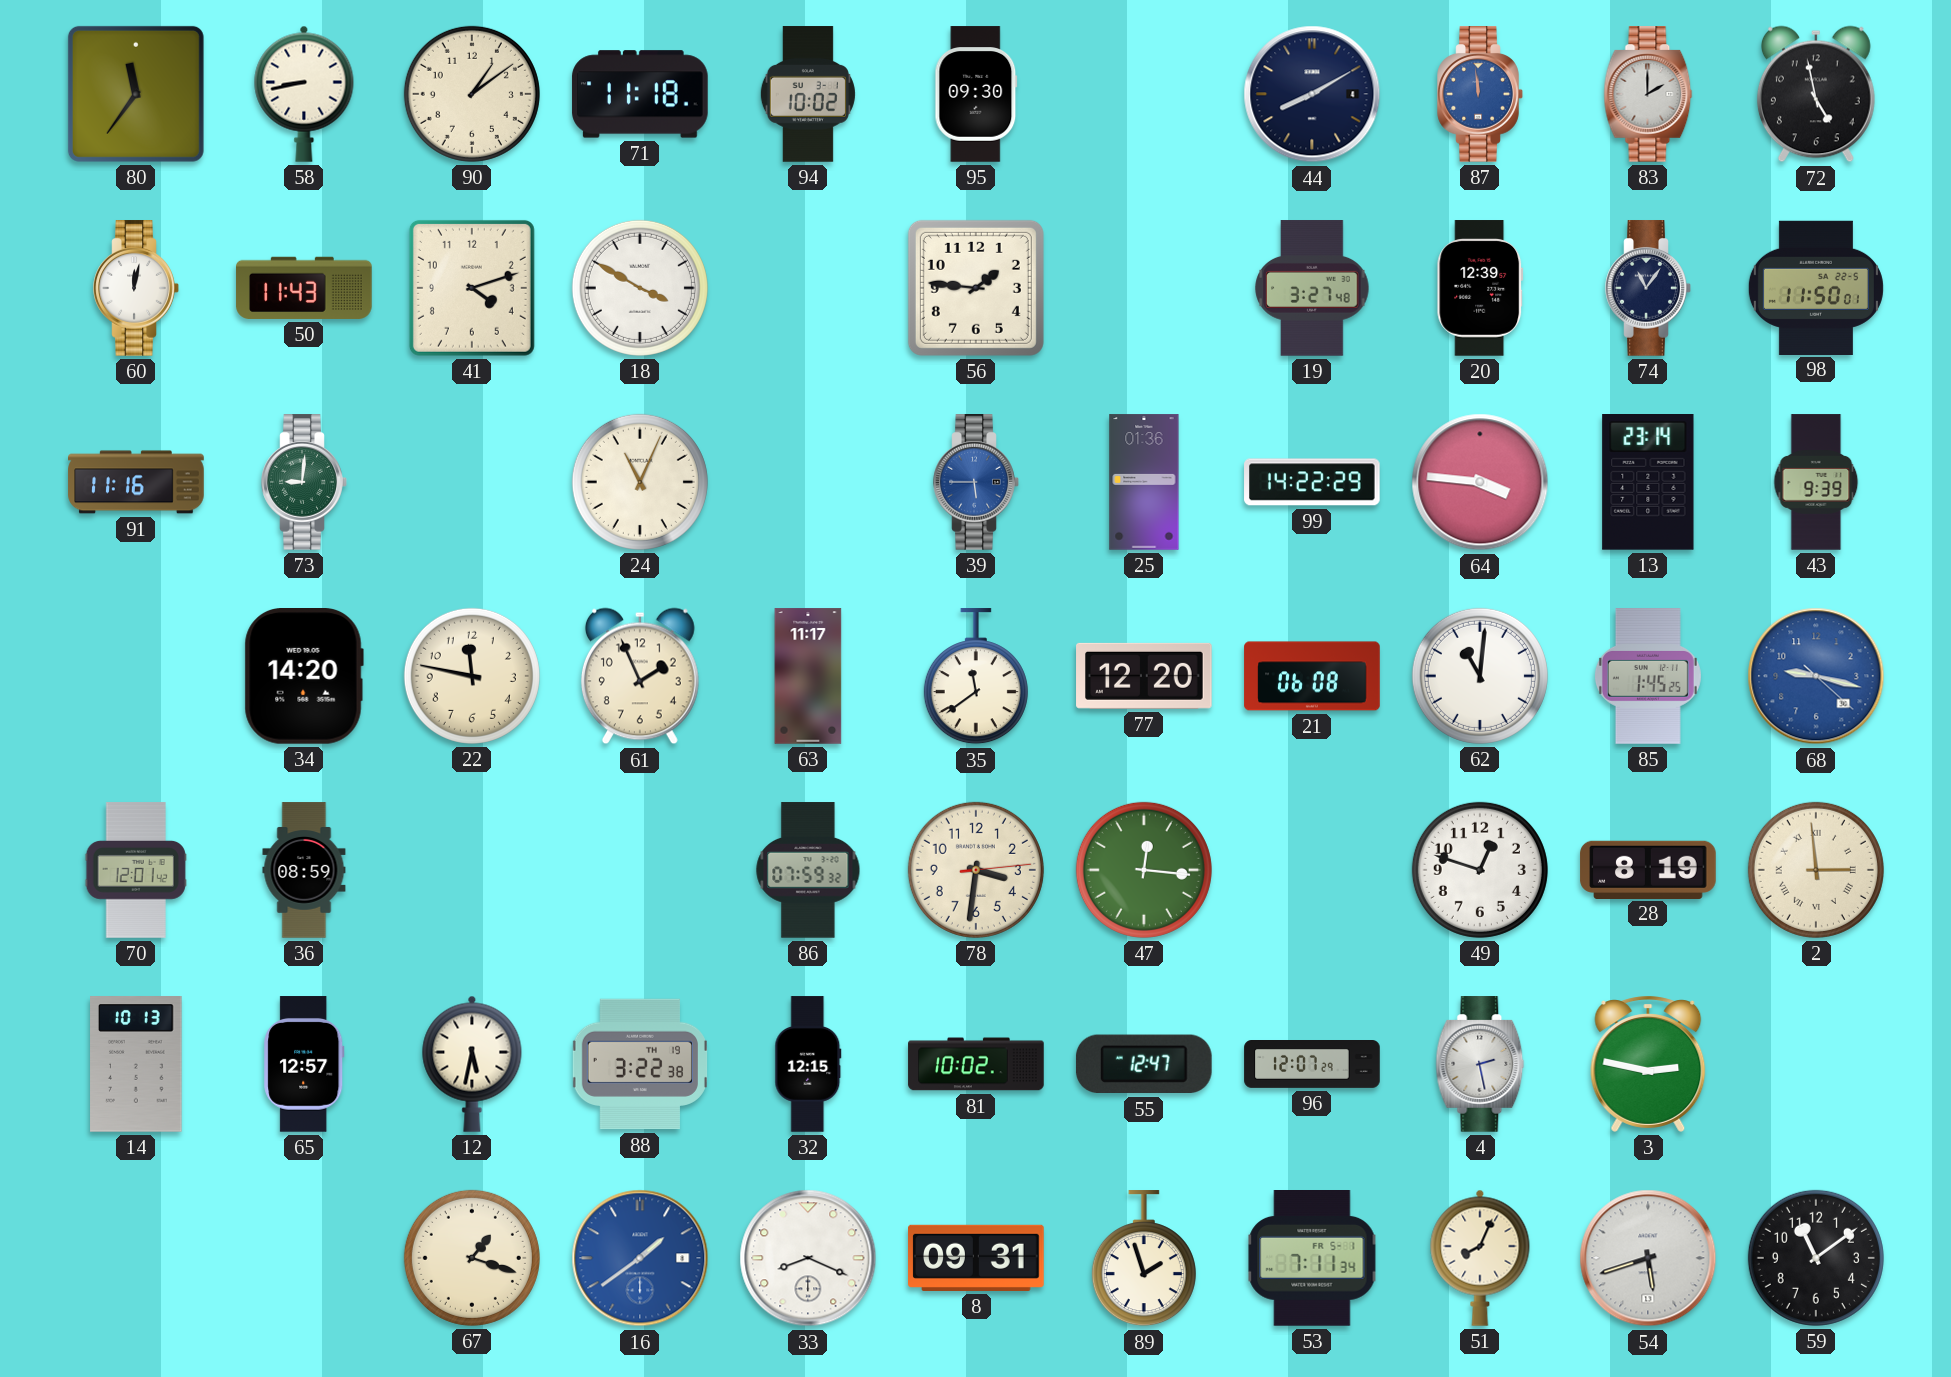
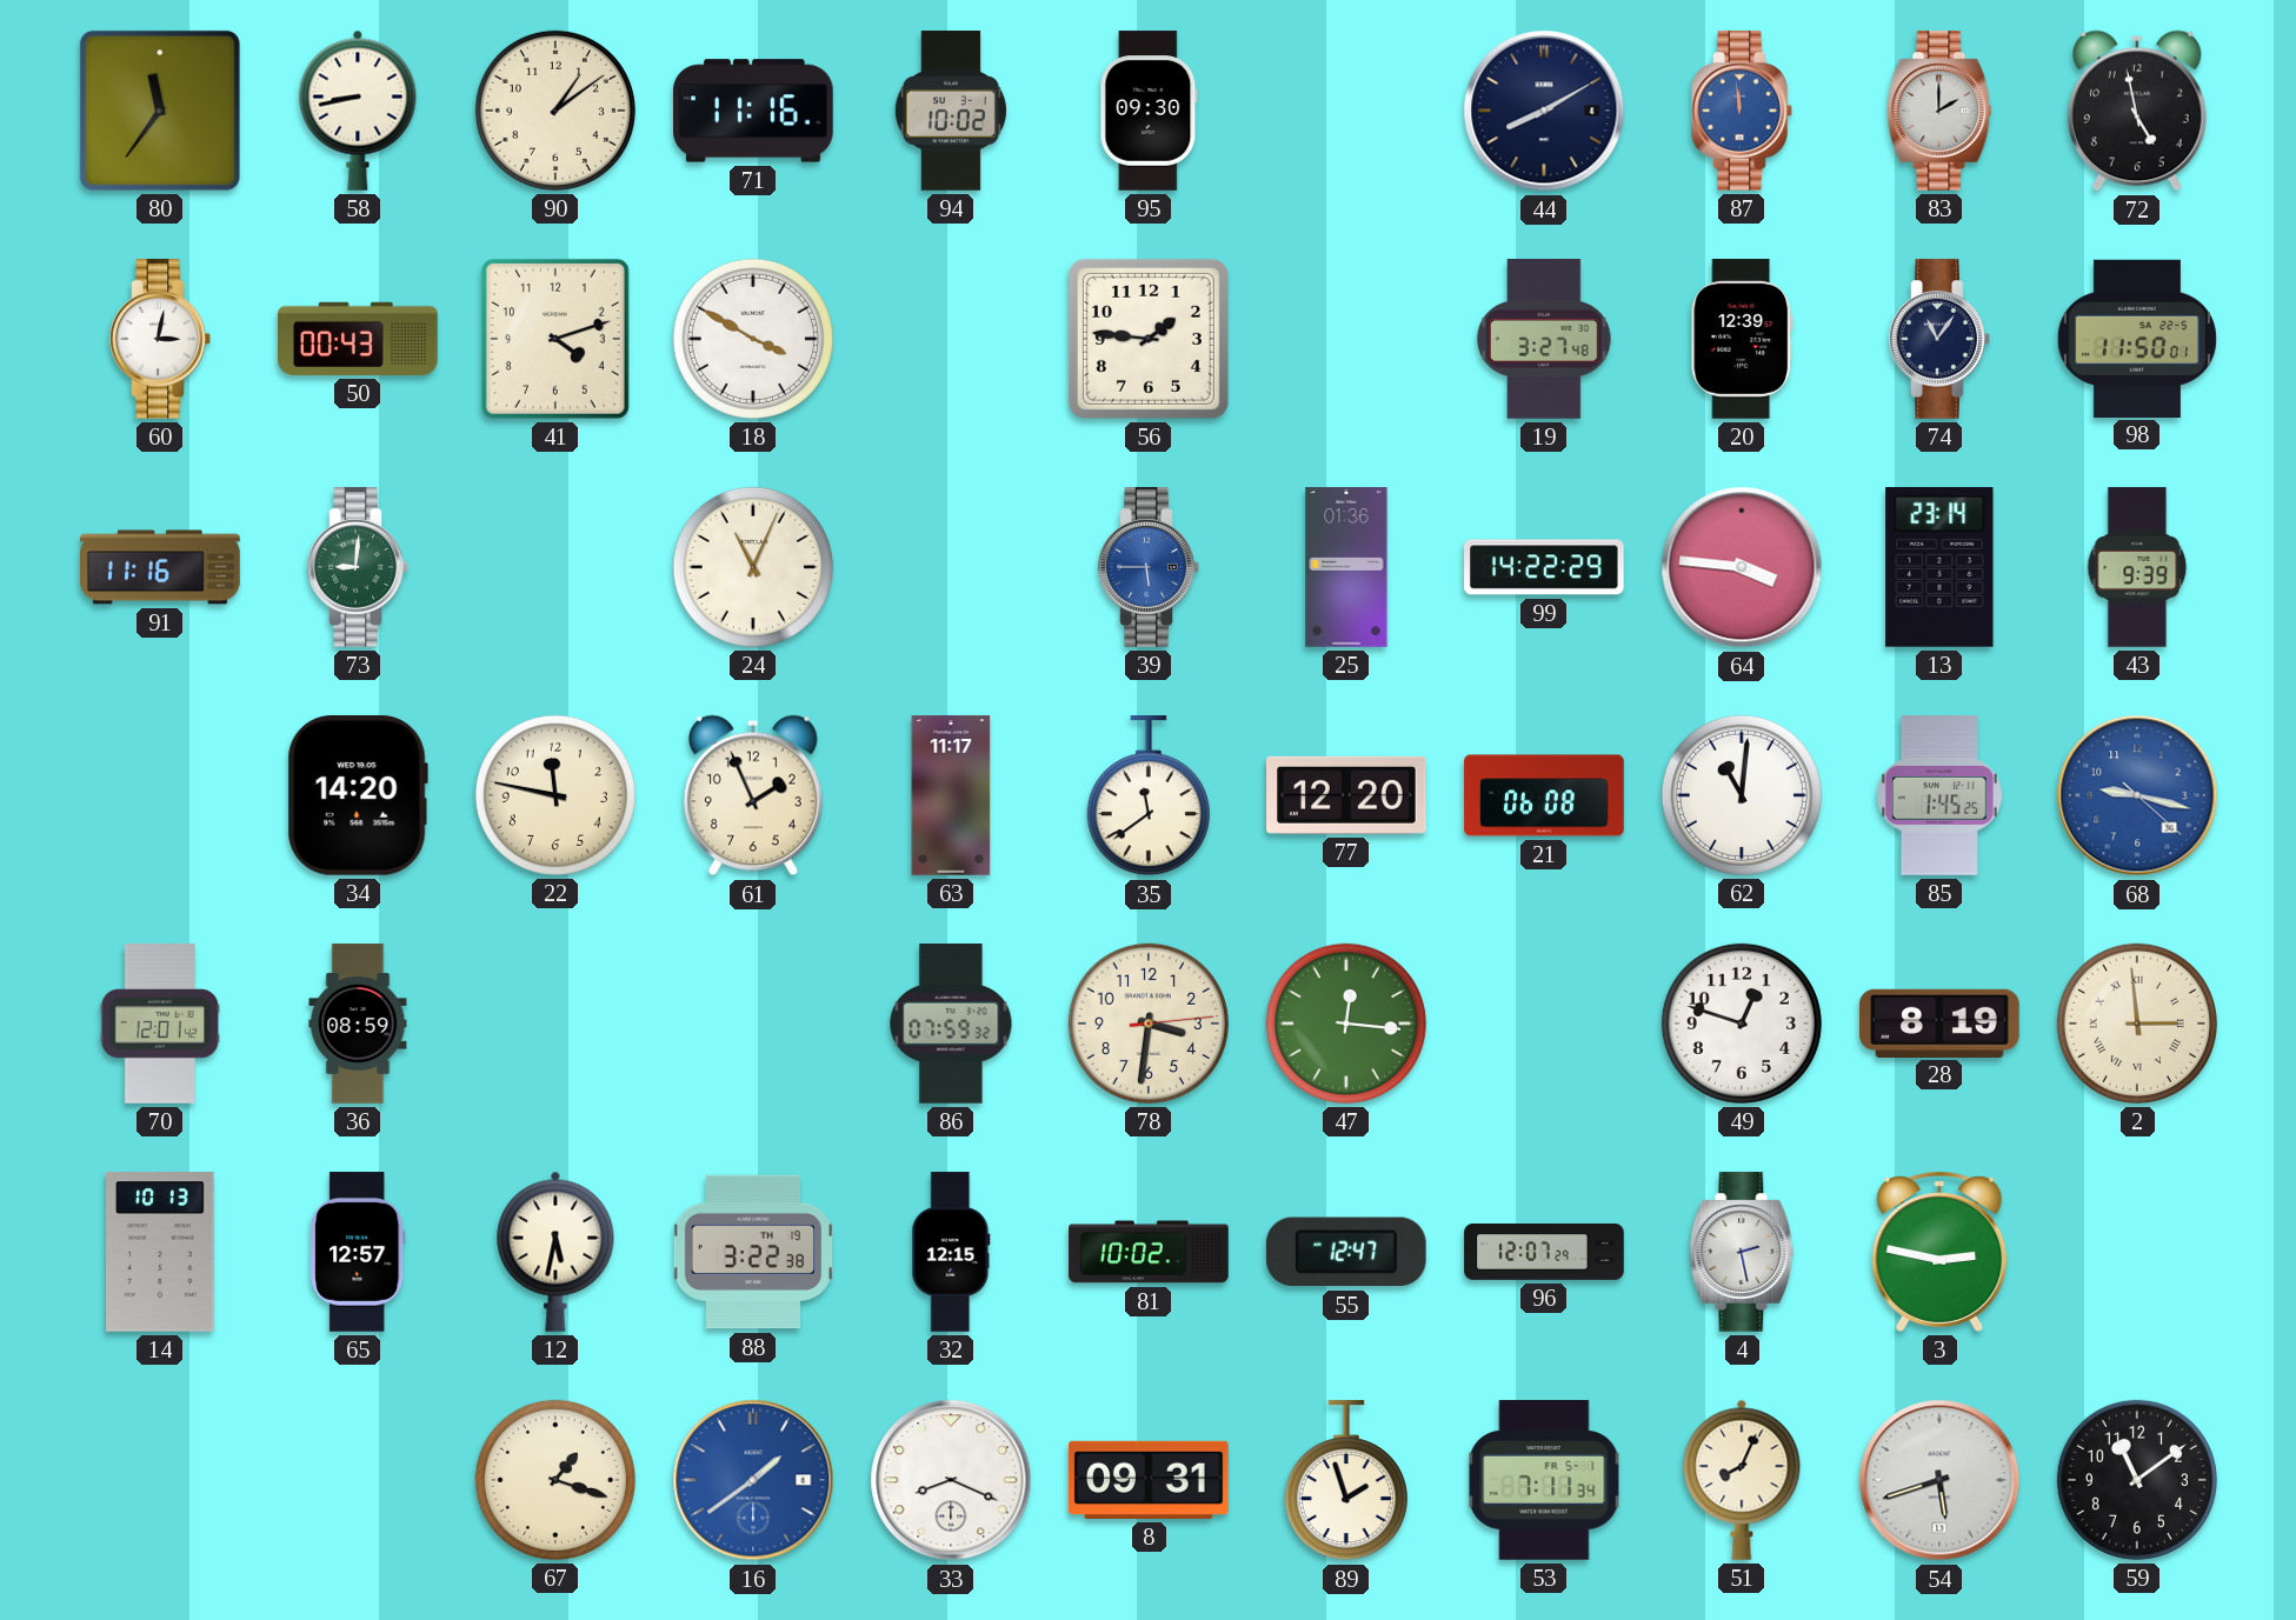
71: 11:18 -> 11:16
60: 12:02 -> 3:02
50: 11:43 -> 00:43
